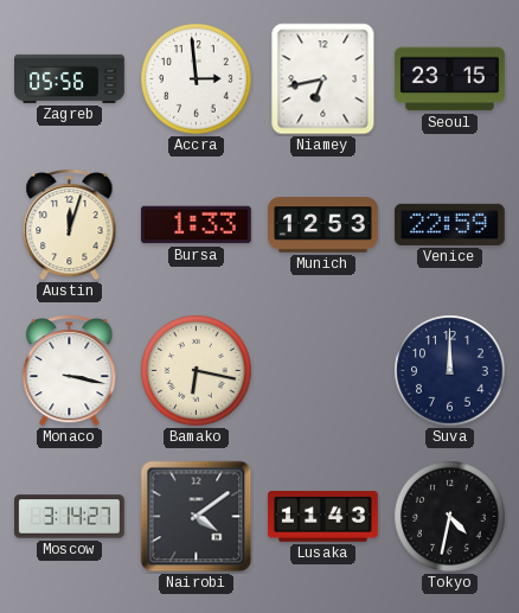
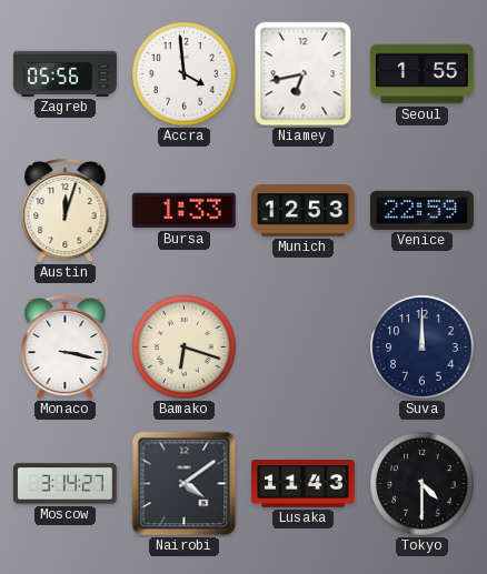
Accra: 2:59 -> 3:59
Seoul: 23:15 -> 1:55
Bamako: 6:17 -> 6:18
Tokyo: 4:32 -> 4:30
